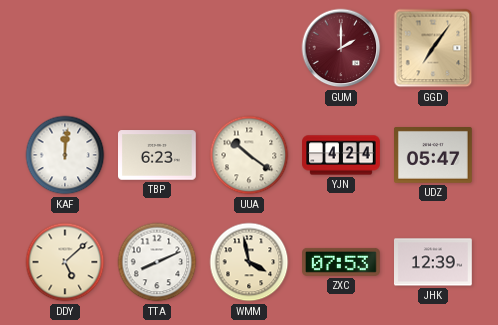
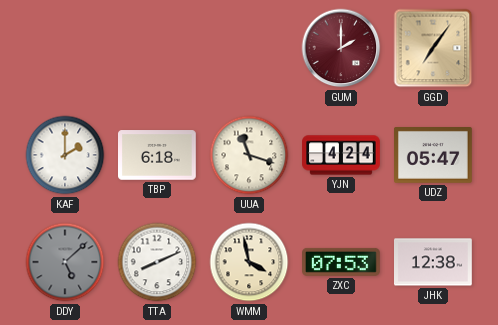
KAF: 12:01 -> 2:00
TBP: 6:23 -> 6:18
UUA: 10:21 -> 11:18
DDY dial: cream -> grey
JHK: 12:39 -> 12:38
